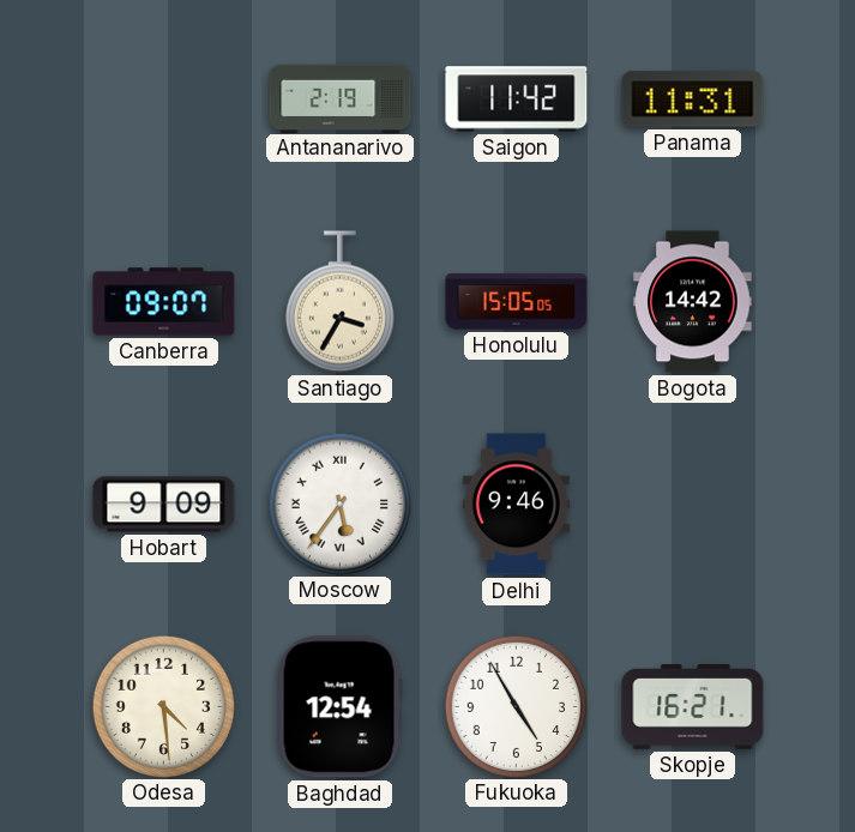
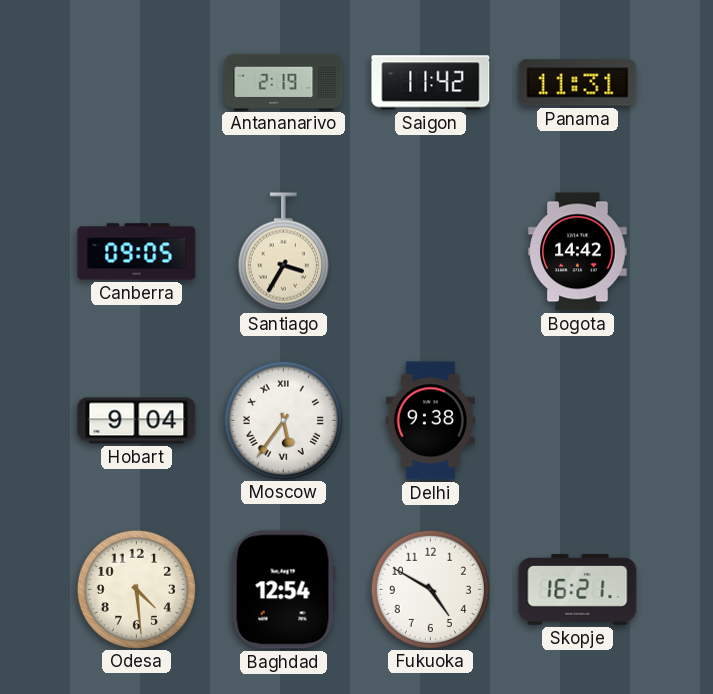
Canberra: 09:07 -> 09:05
Honolulu: 15:05 -> none
Hobart: 9:09 -> 9:04
Delhi: 9:46 -> 9:38
Fukuoka: 4:55 -> 4:50
